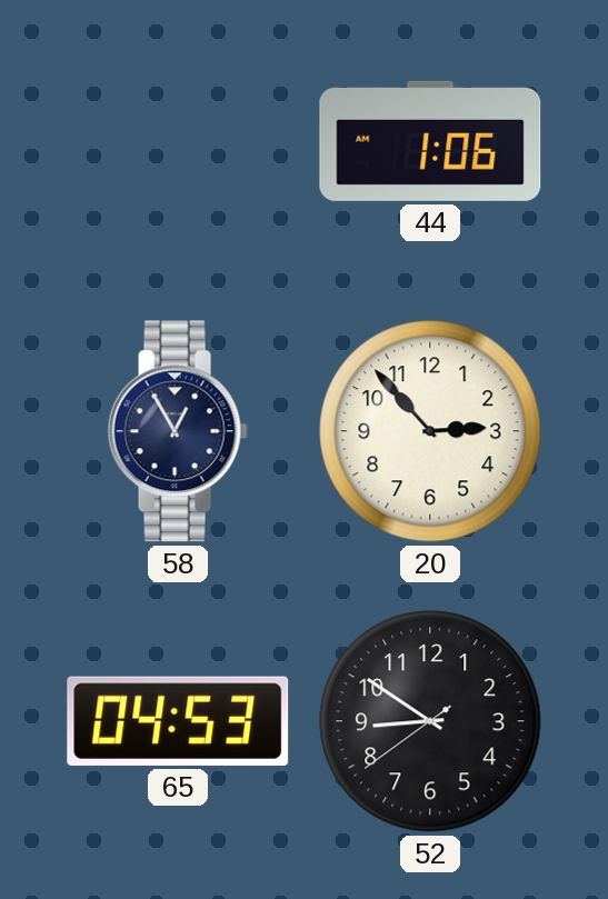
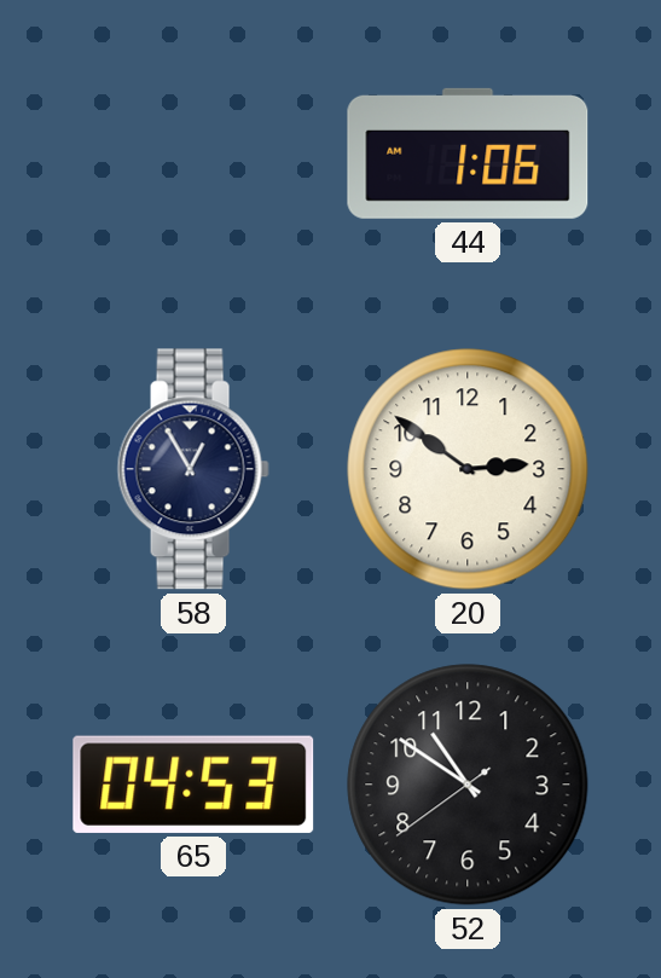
20: 2:53 -> 2:51
52: 8:50 -> 10:50
